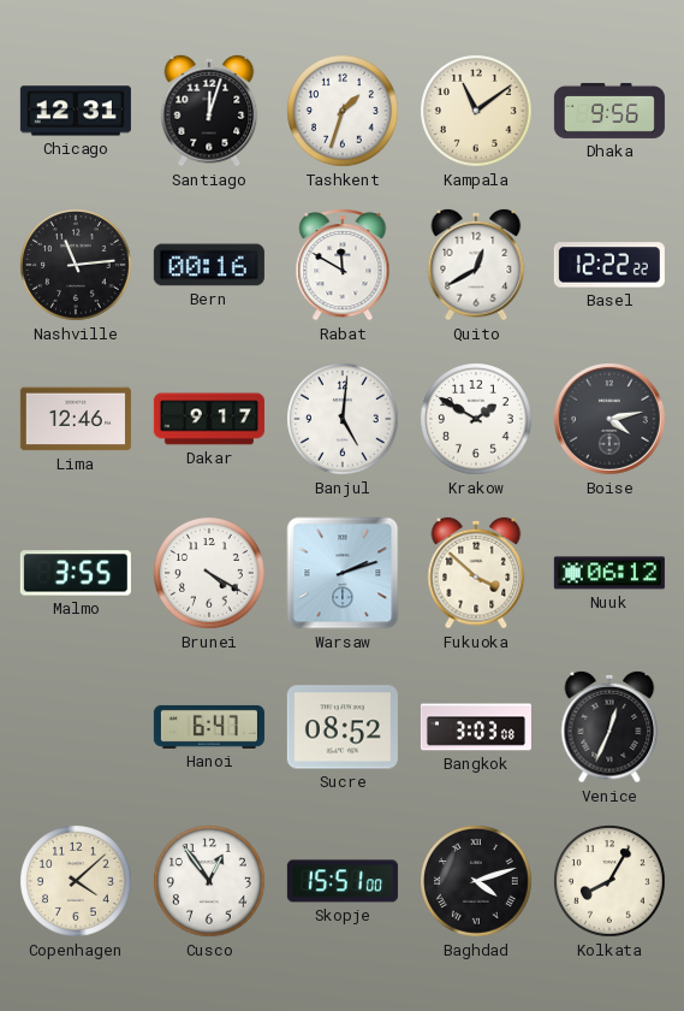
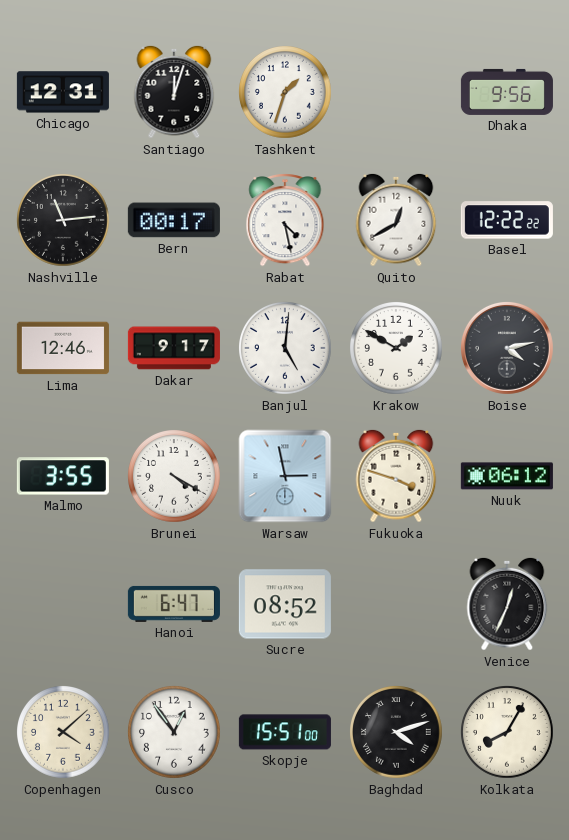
Kampala: 11:09 -> none
Bern: 00:16 -> 00:17
Rabat: 11:50 -> 4:28
Warsaw: 2:12 -> 2:58
Fukuoka: 3:52 -> 3:48
Bangkok: 3:03 -> none
